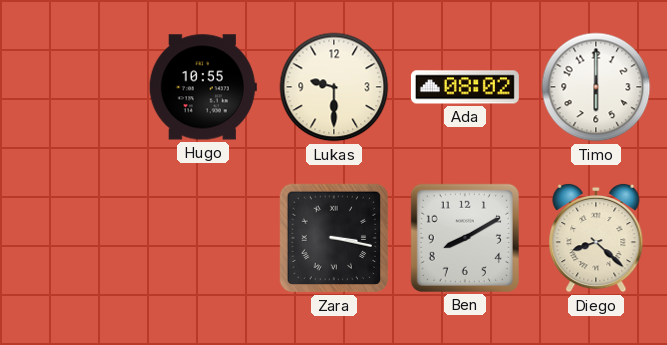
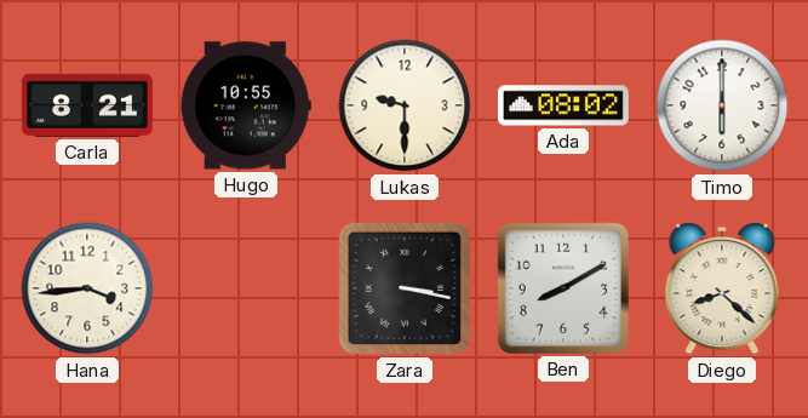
Carla: none -> 8:21
Hana: none -> 3:44
